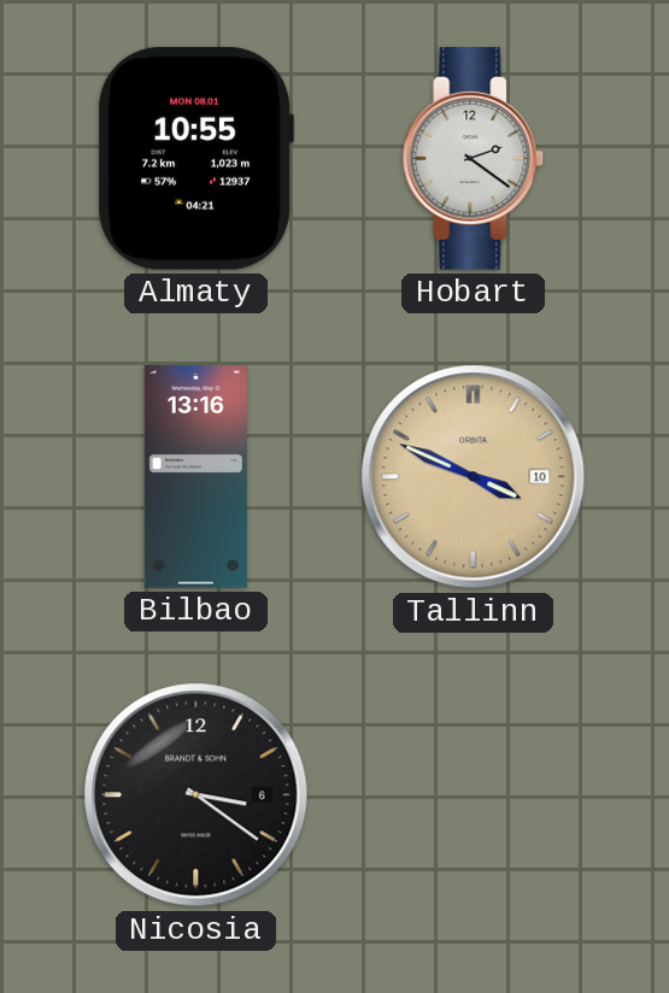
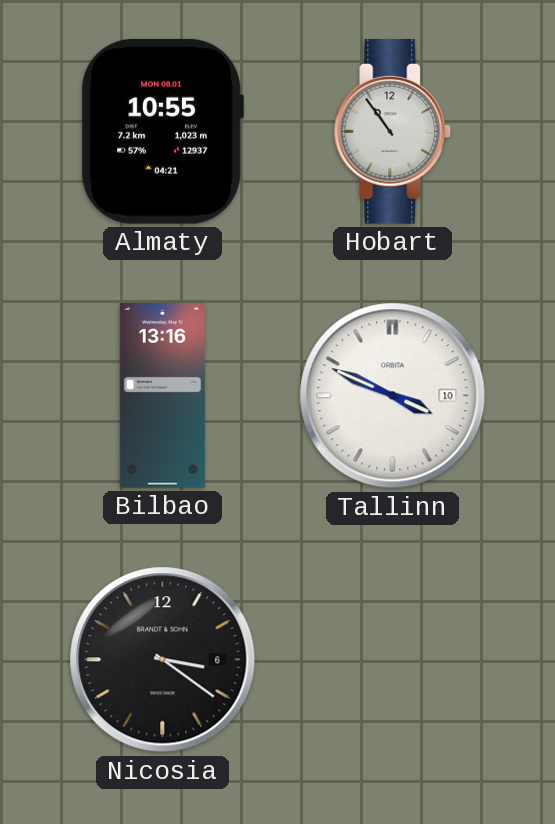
Hobart: 2:21 -> 10:54
Tallinn dial: champagne -> white
